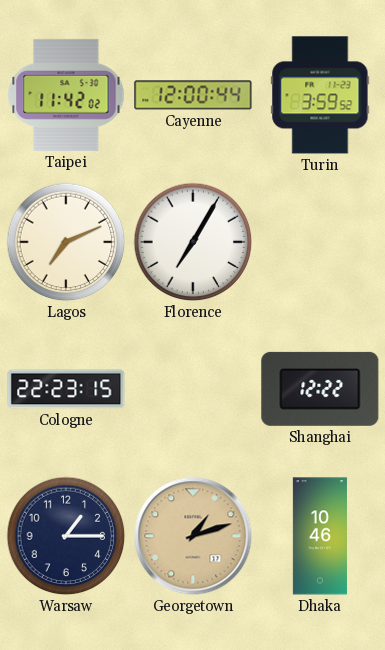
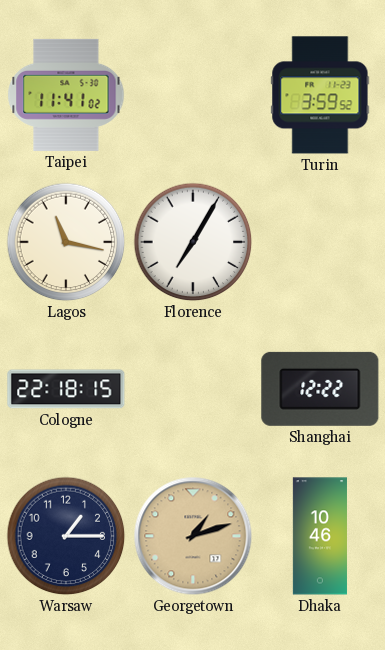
Taipei: 11:42 -> 11:41
Cayenne: 12:00 -> none
Lagos: 7:11 -> 11:17
Cologne: 22:23 -> 22:18
